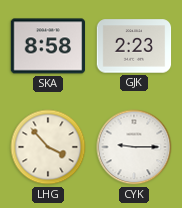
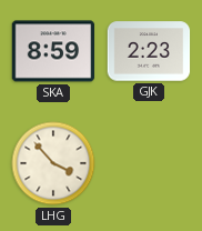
SKA: 8:58 -> 8:59
CYK: 9:15 -> none
